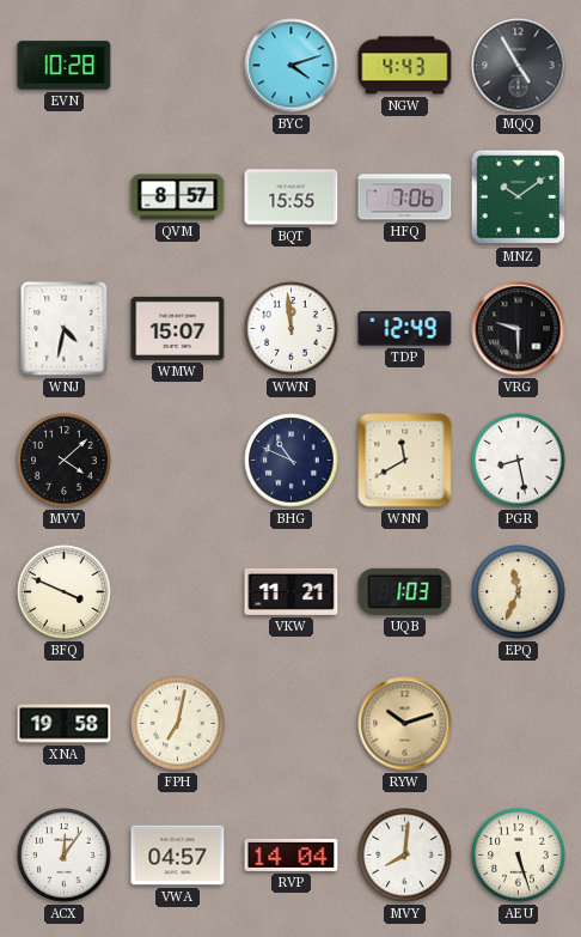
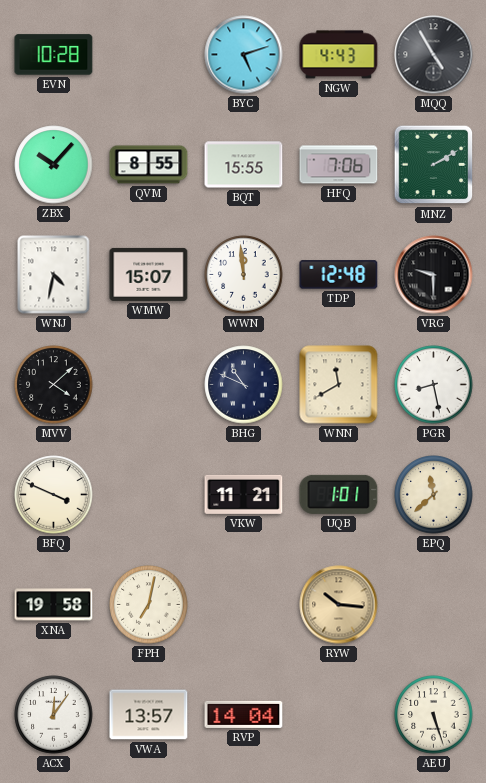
BYC: 4:12 -> 5:12
ZBX: none -> 10:07
QVM: 8:57 -> 8:55
MNZ: 10:09 -> 2:10
TDP: 12:49 -> 12:48
UQB: 1:03 -> 1:01
EPQ: 11:34 -> 11:38
RYW: 10:12 -> 10:16
VWA: 04:57 -> 13:57
MVY: 8:01 -> none
